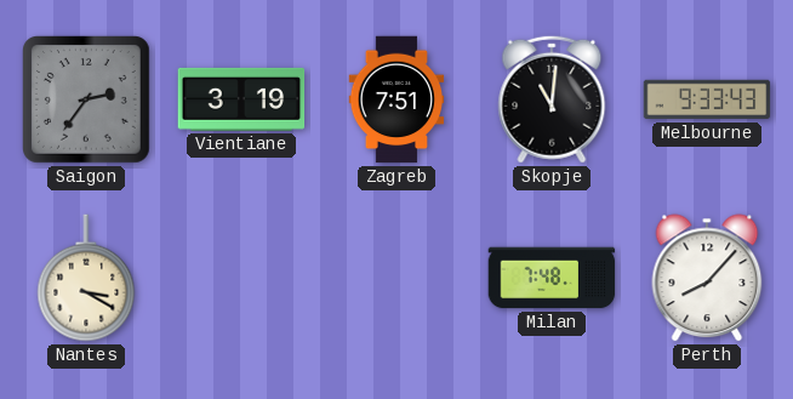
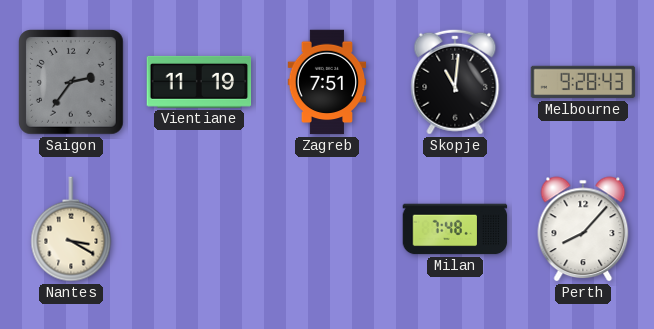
Vientiane: 3:19 -> 11:19
Melbourne: 9:33 -> 9:28
